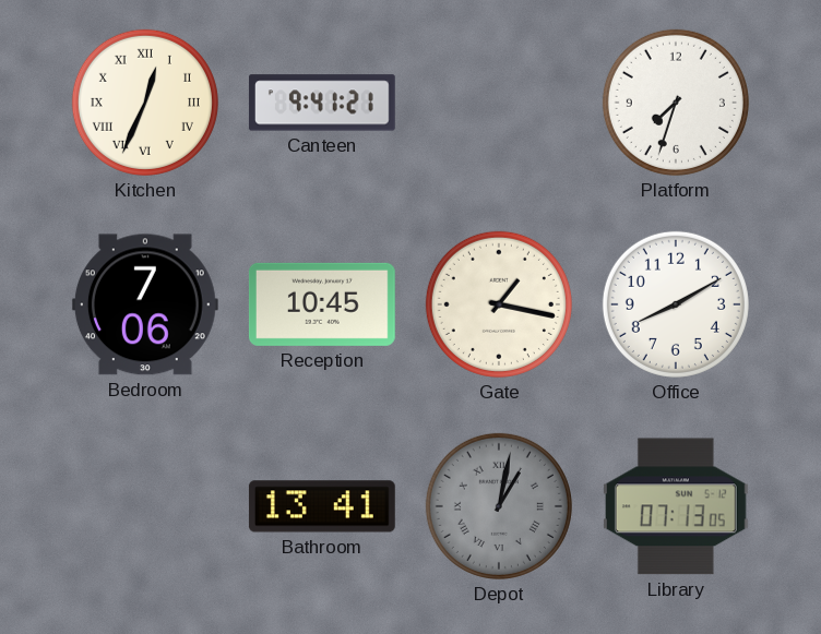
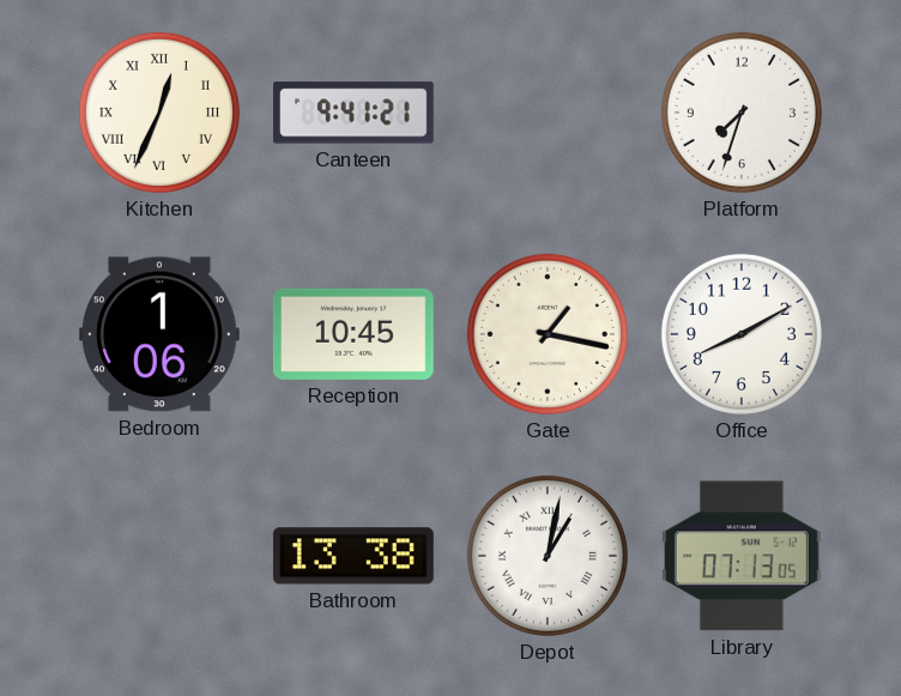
Bedroom: 7:06 -> 1:06
Bathroom: 13:41 -> 13:38
Depot dial: grey -> white
